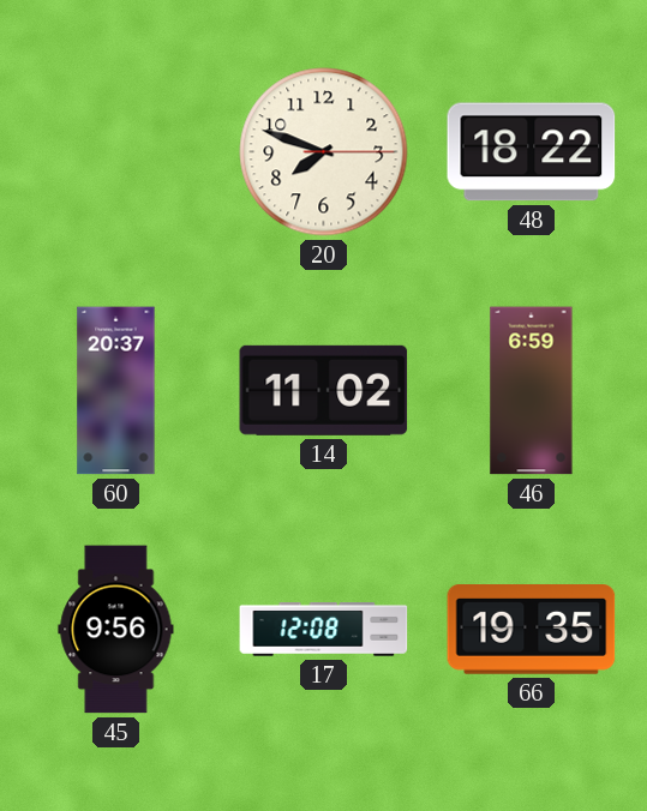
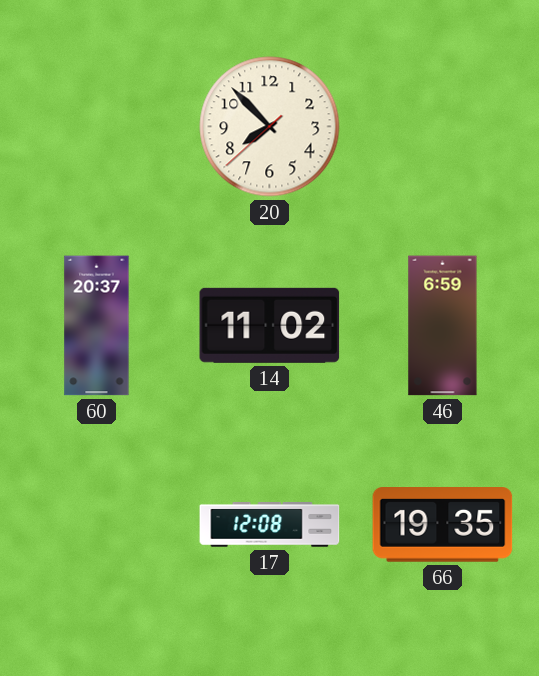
20: 7:48 -> 7:52
48: 18:22 -> none
45: 9:56 -> none
